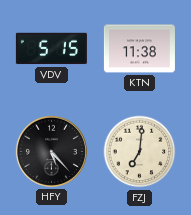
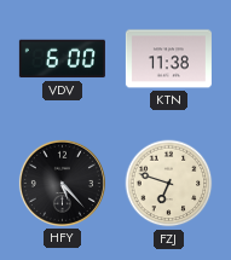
VDV: 5:15 -> 6:00
FZJ: 7:01 -> 6:48
